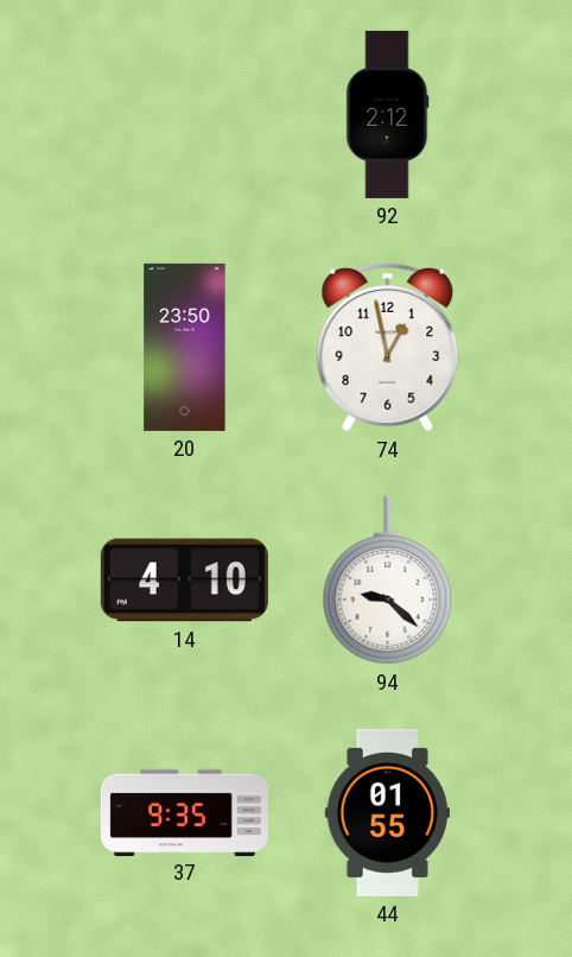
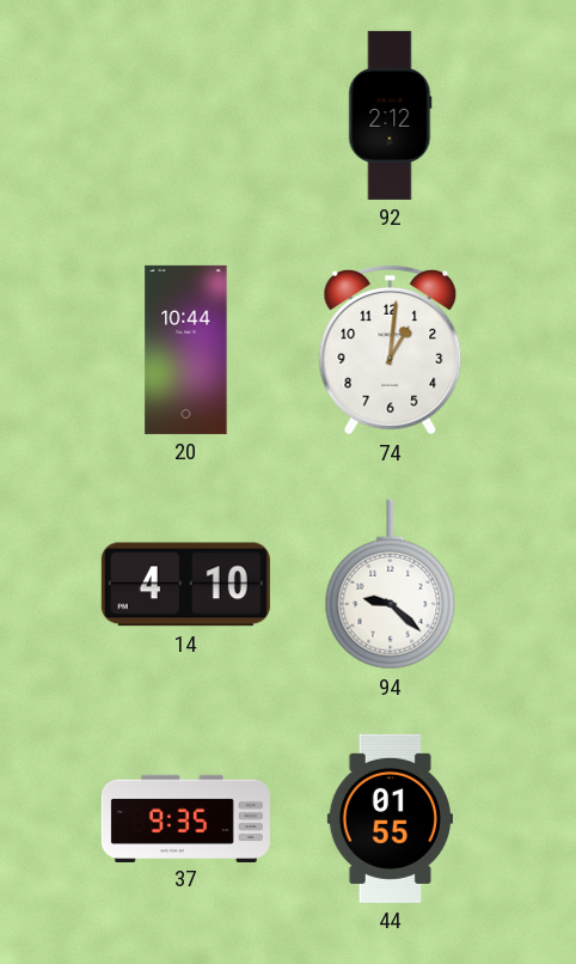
20: 23:50 -> 10:44
74: 12:58 -> 1:01
